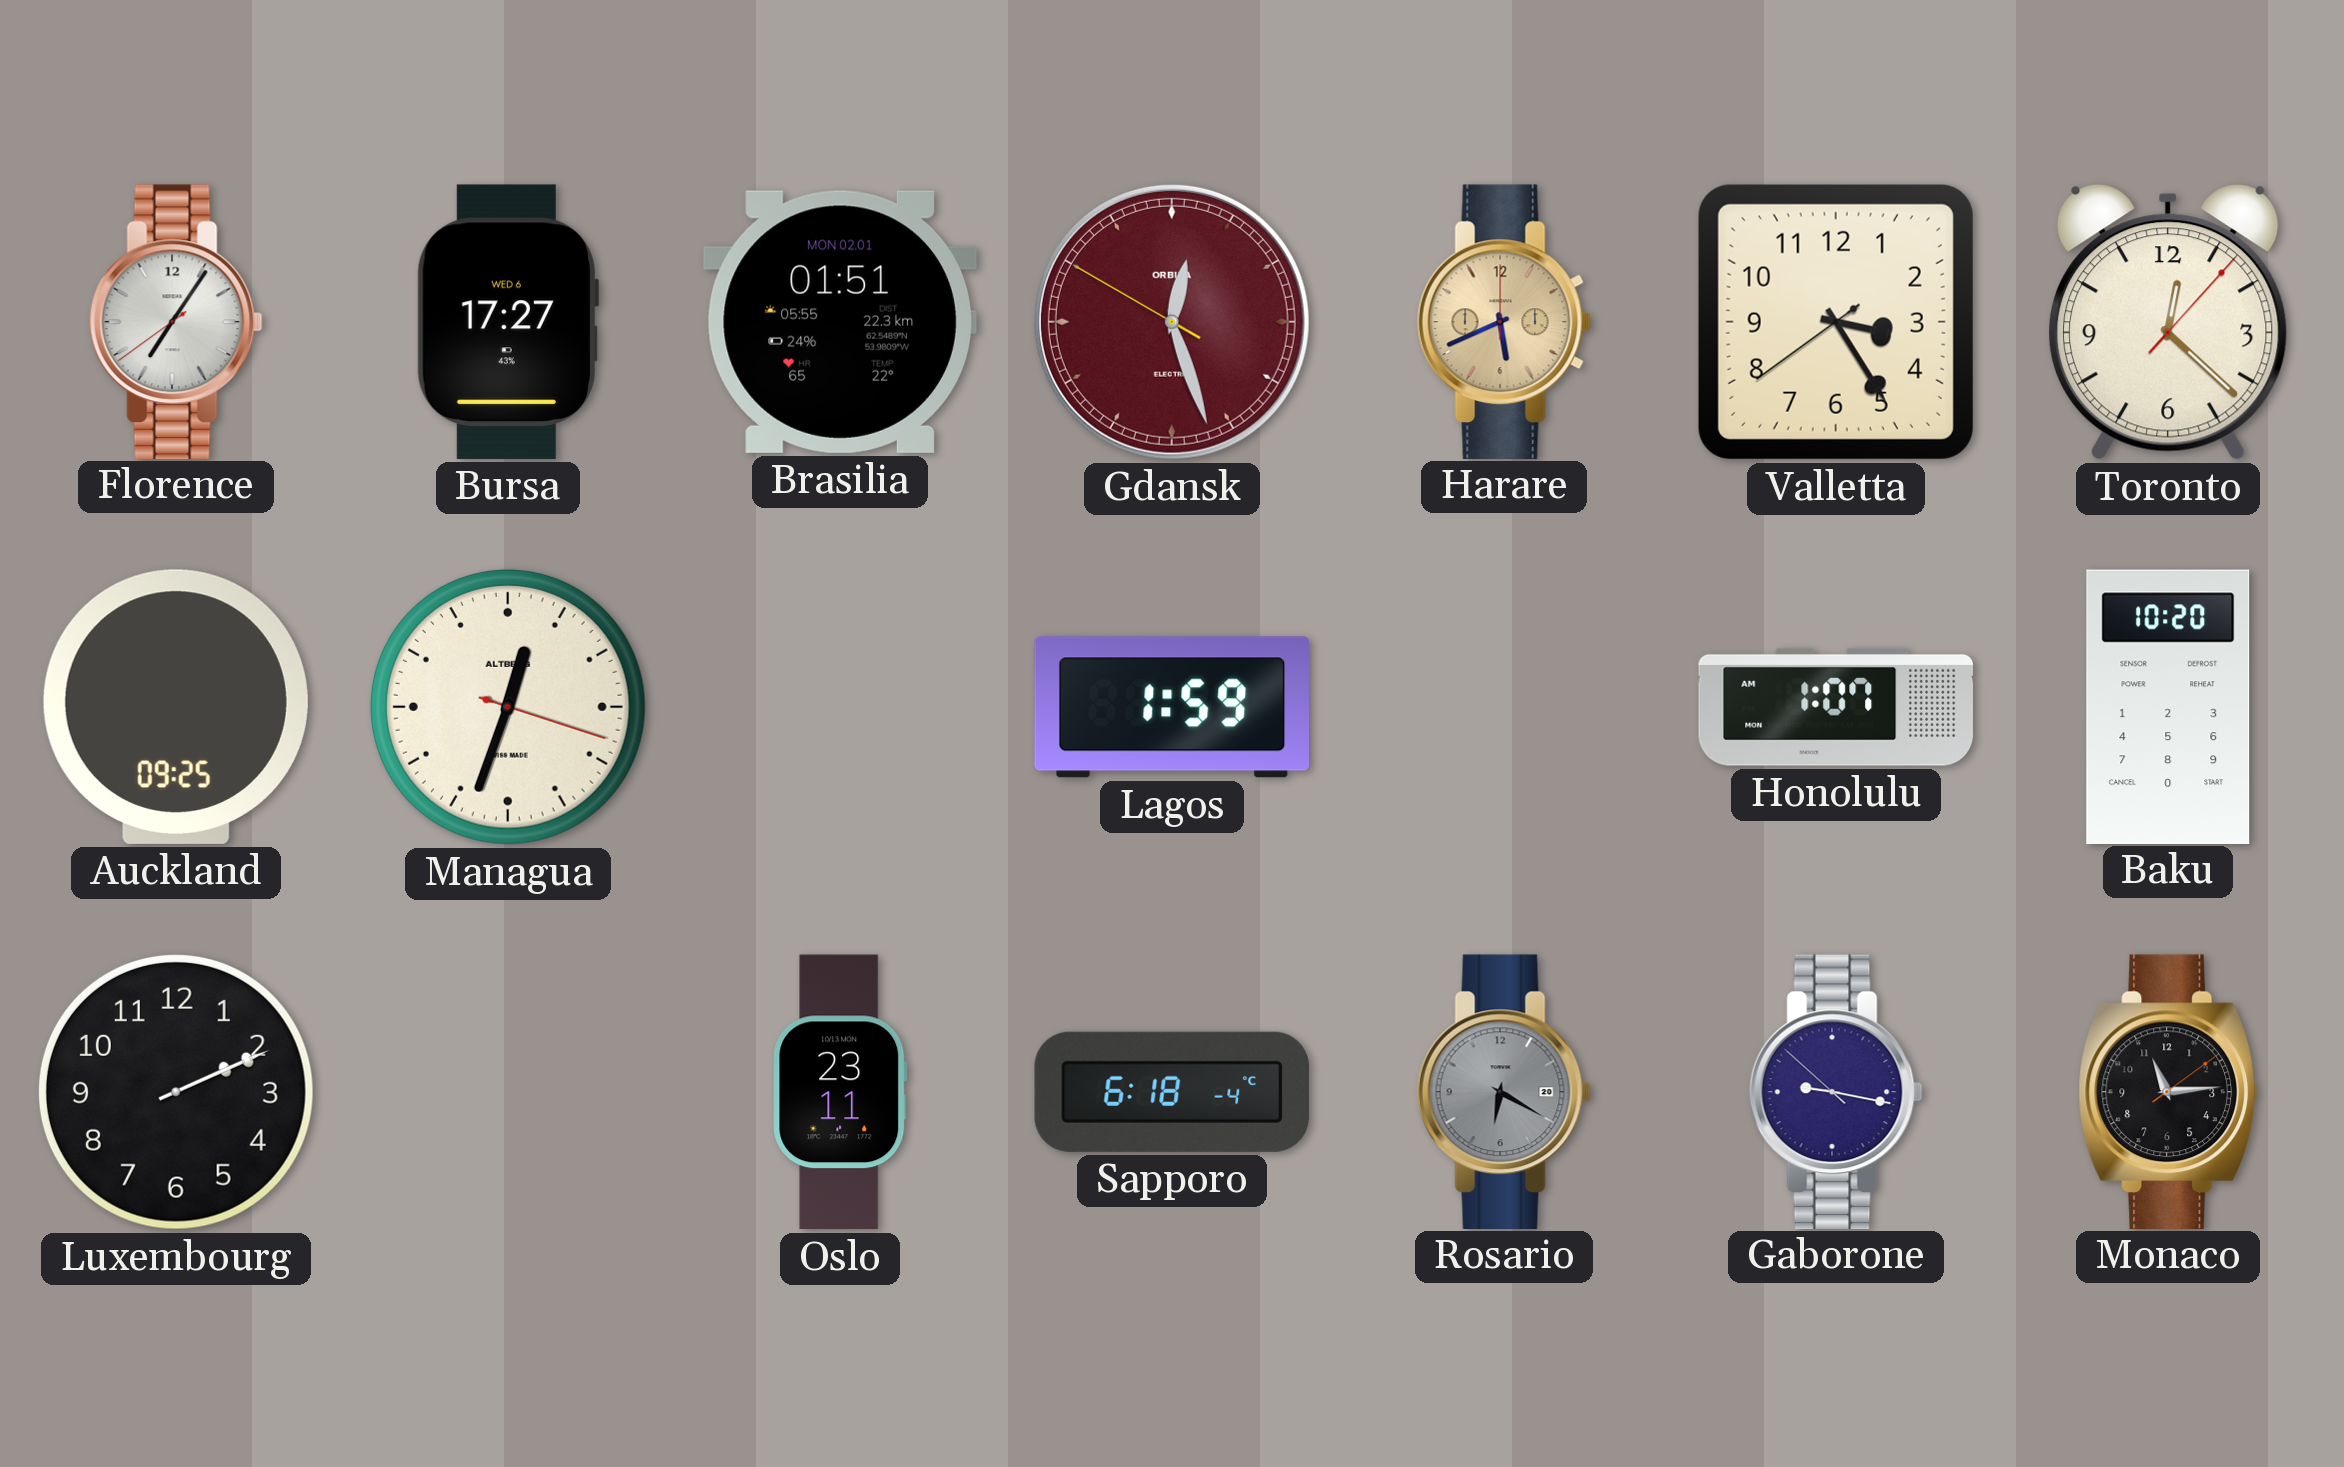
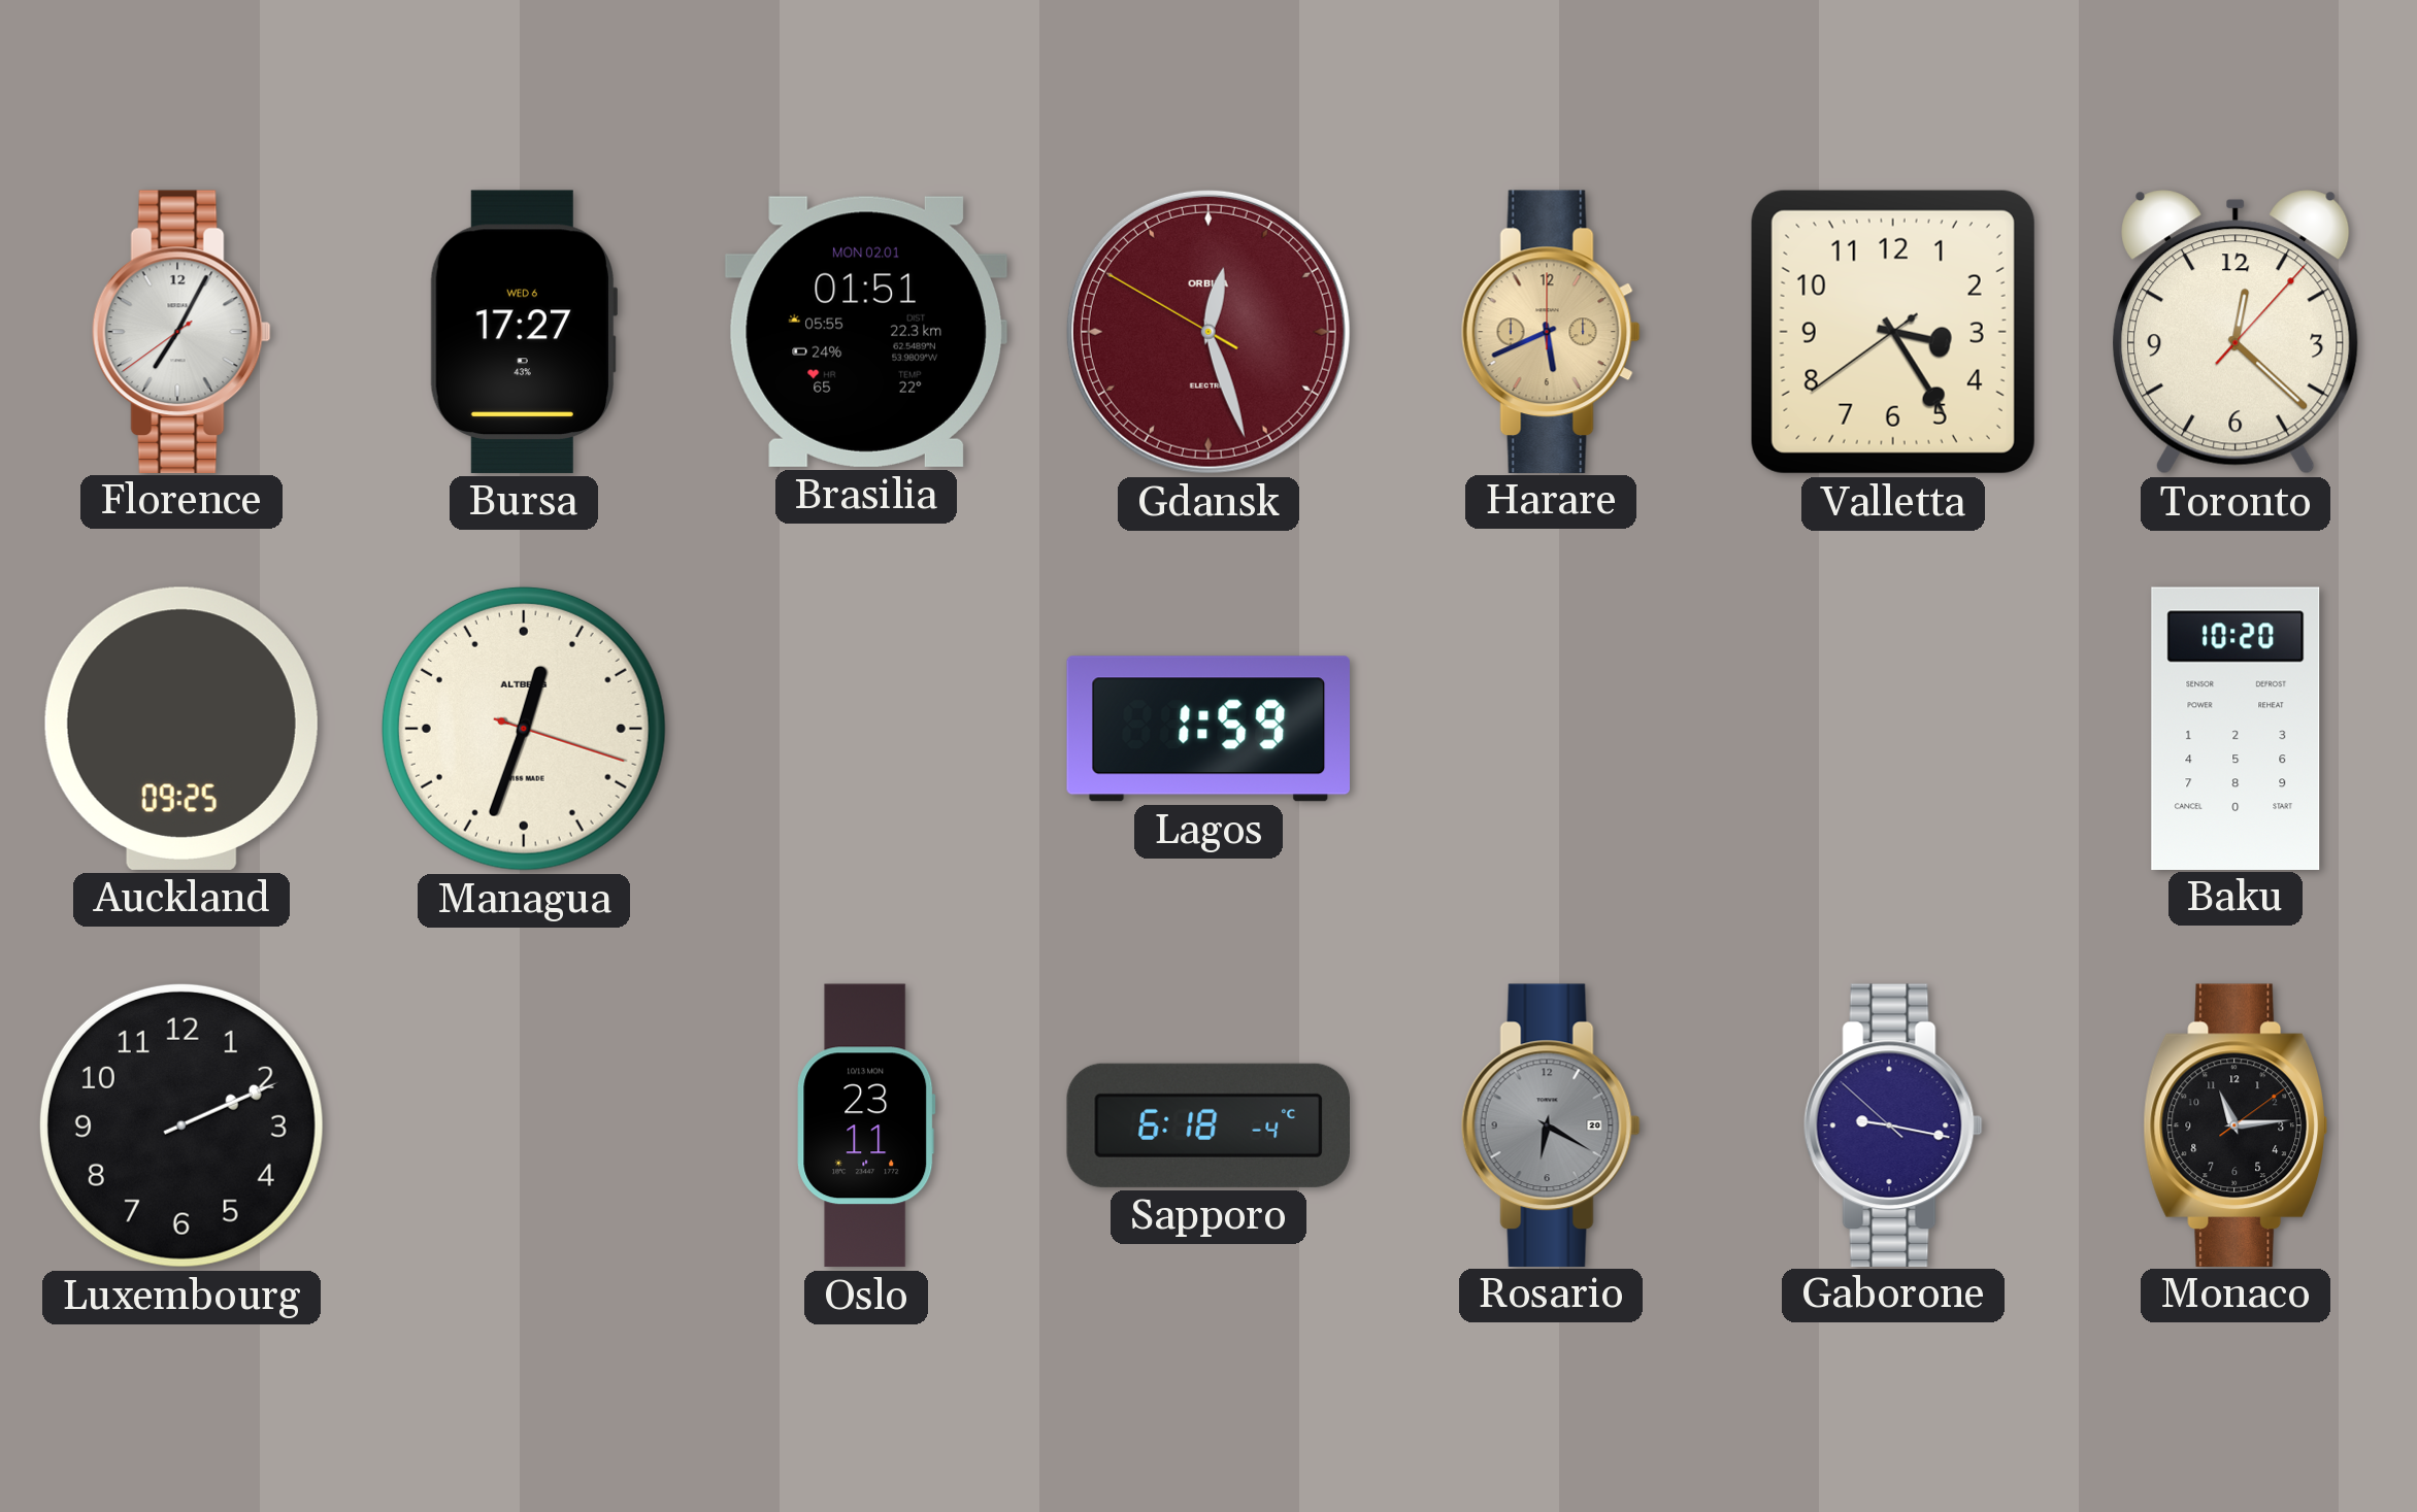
Florence: 7:05 -> 7:04
Honolulu: 1:07 -> none
